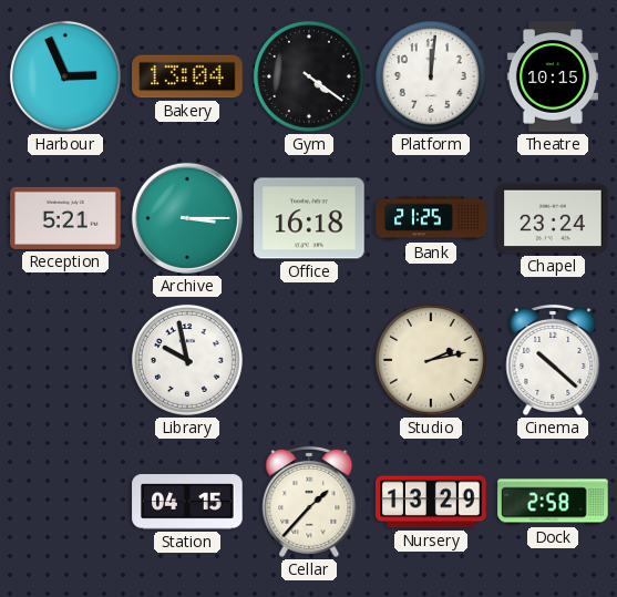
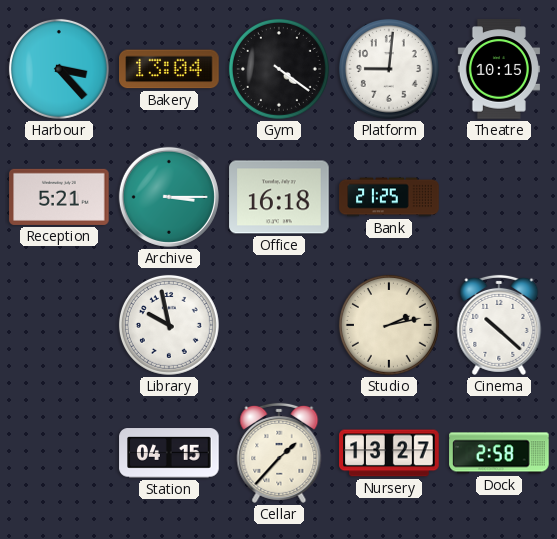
Harbour: 2:56 -> 3:23
Platform: 12:01 -> 9:01
Chapel: 23:24 -> none
Nursery: 13:29 -> 13:27
